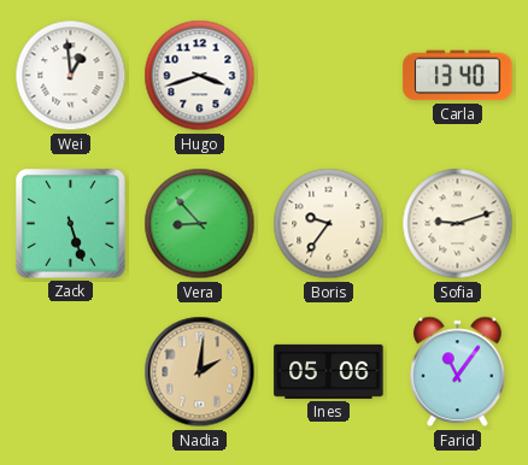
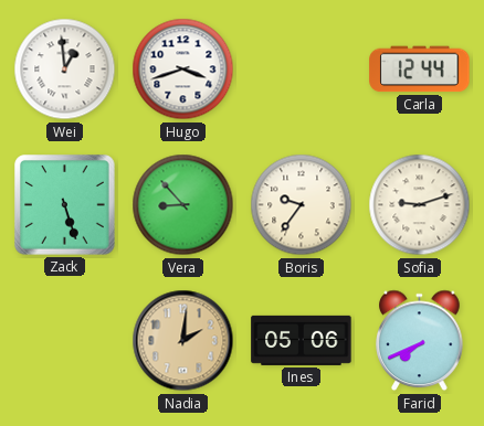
Carla: 13:40 -> 12:44
Farid: 11:06 -> 7:41
